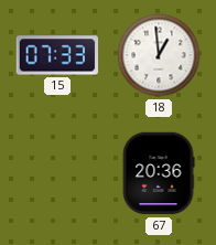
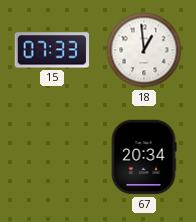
67: 20:36 -> 20:34
